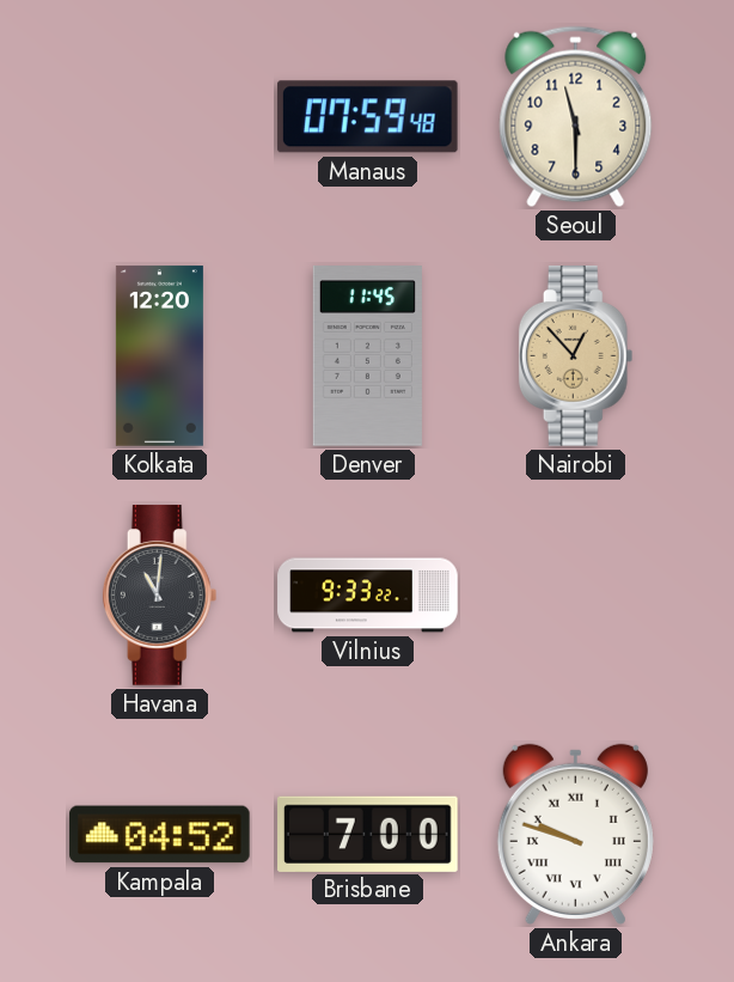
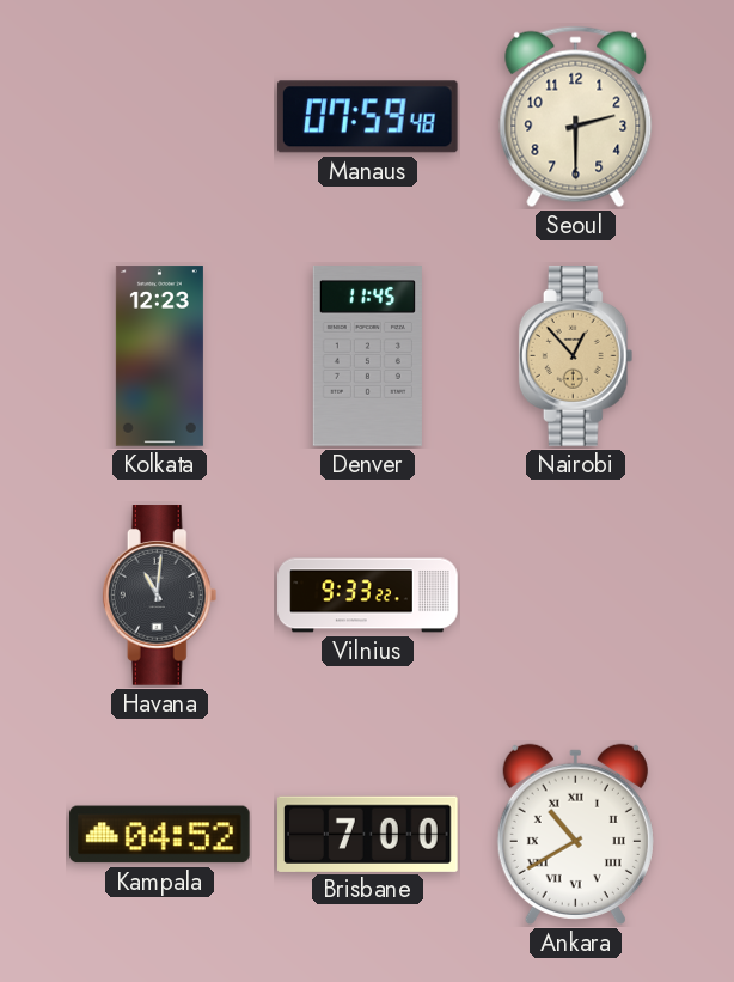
Seoul: 11:30 -> 2:30
Kolkata: 12:20 -> 12:23
Ankara: 9:48 -> 10:40
